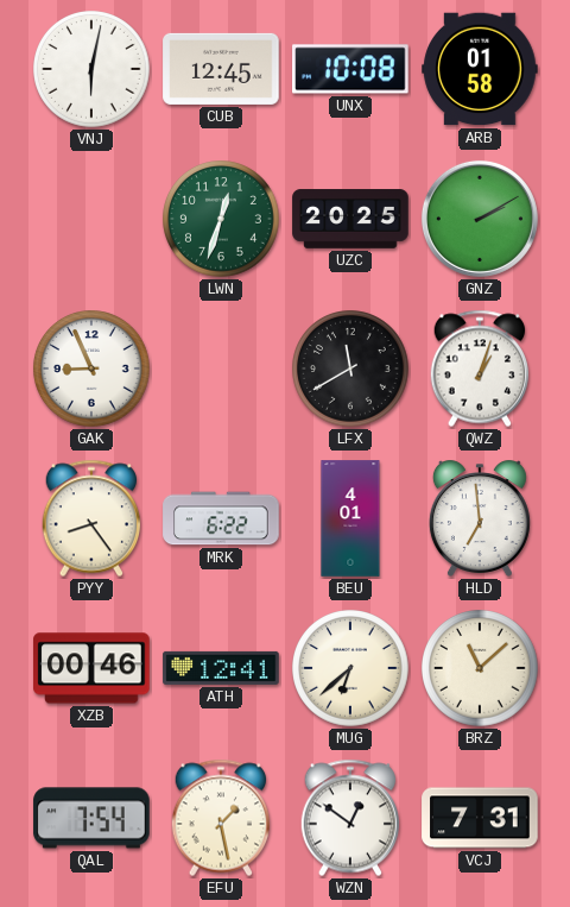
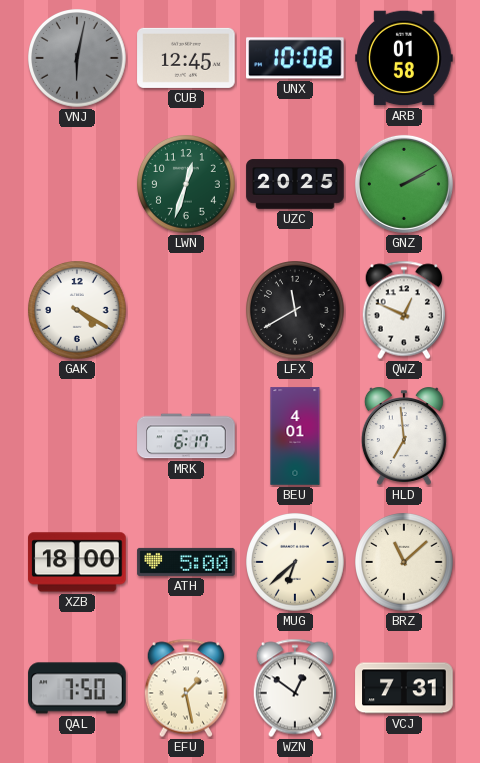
VNJ dial: white -> grey
GAK: 8:56 -> 4:20
QWZ: 1:03 -> 12:49
PYY: 8:24 -> none
MRK: 6:22 -> 6:17
XZB: 00:46 -> 18:00
ATH: 12:41 -> 5:00
QAL: 7:54 -> 7:50
